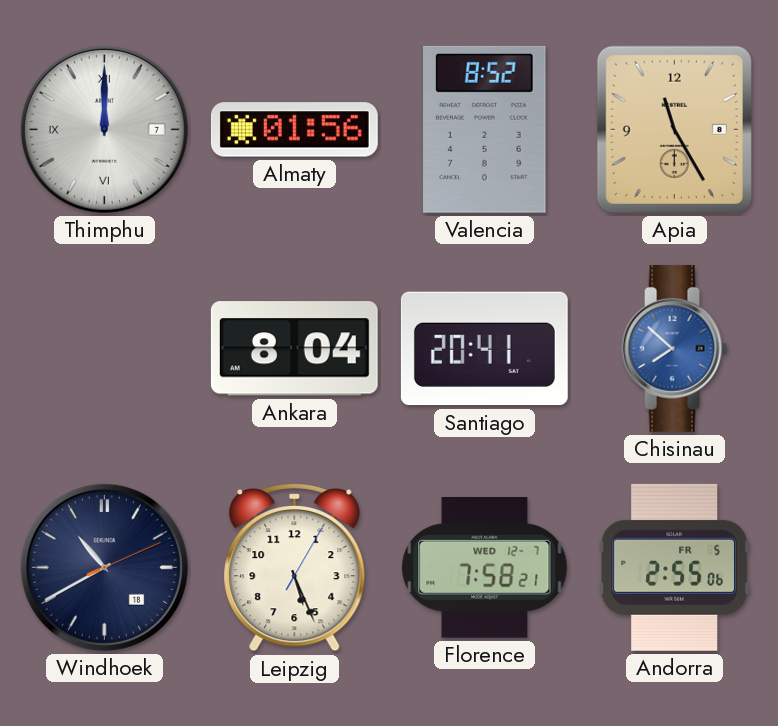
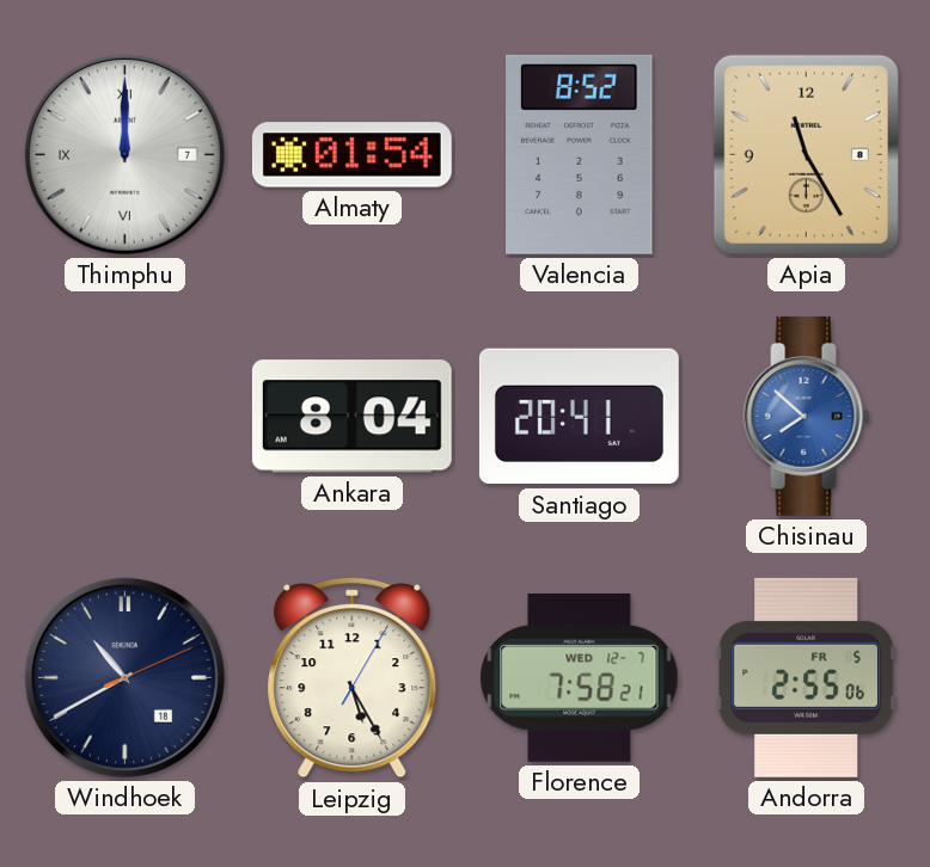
Almaty: 01:56 -> 01:54
Leipzig: 5:26 -> 5:25
